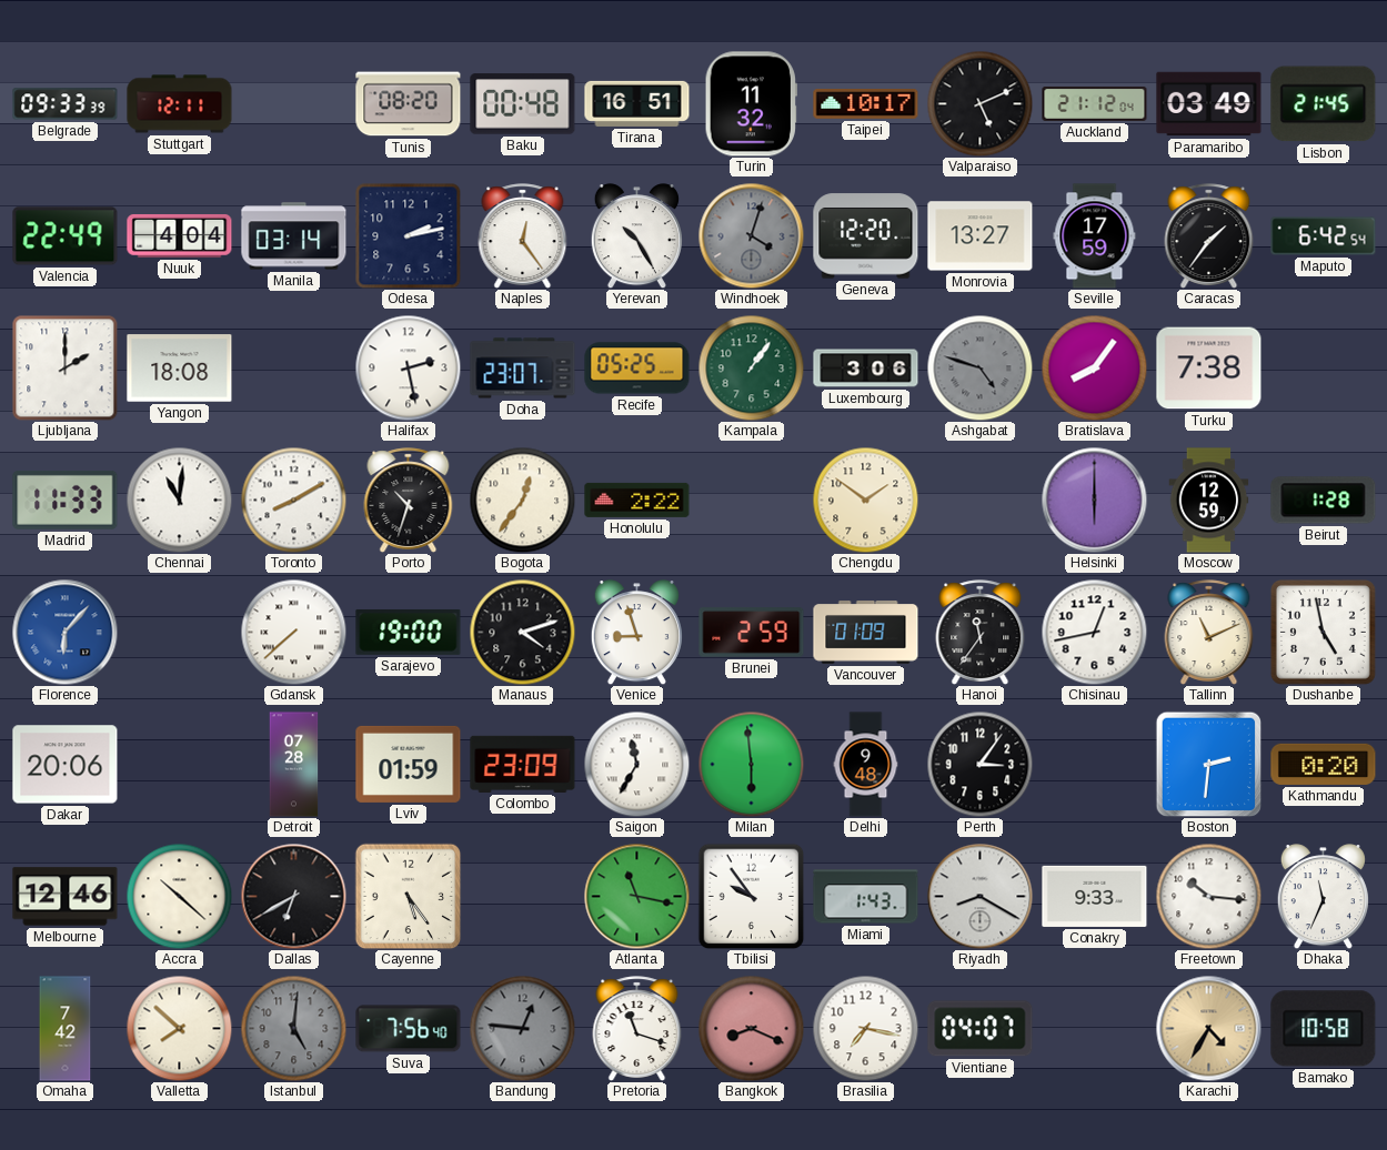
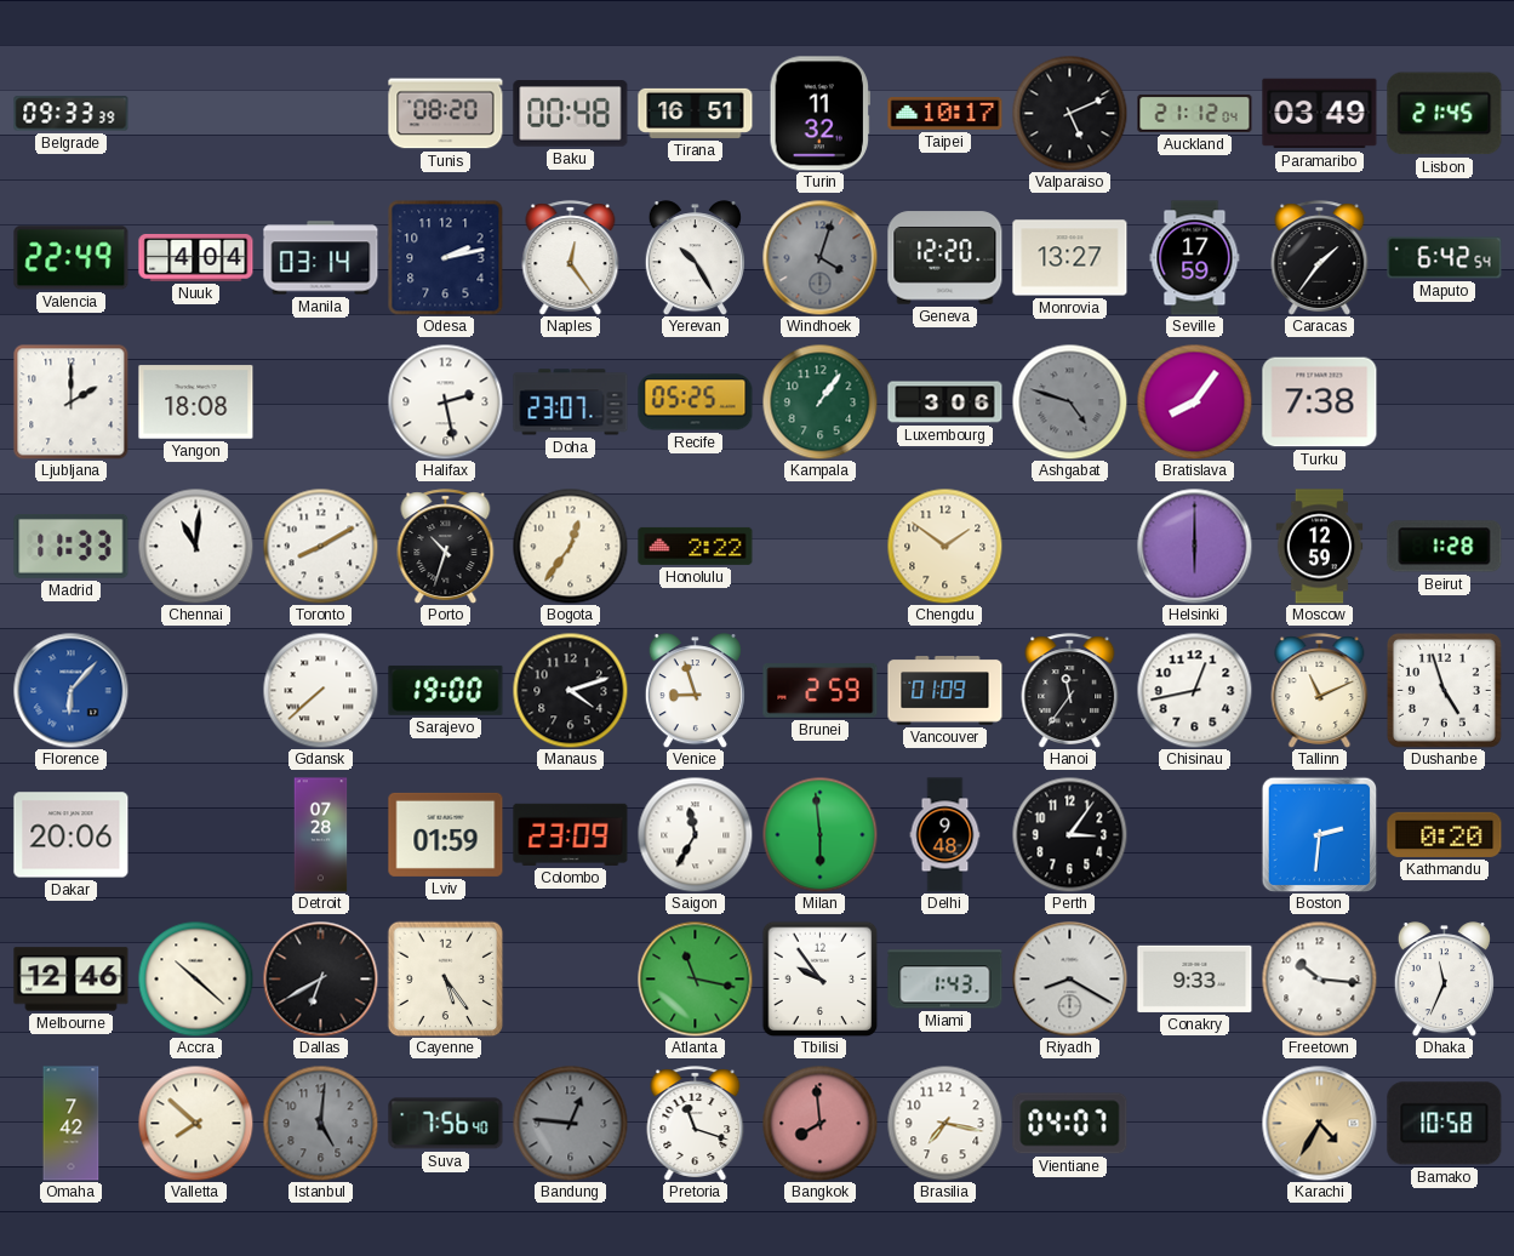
Stuttgart: 12:11 -> none
Dushanbe: 4:58 -> 4:57
Bangkok: 8:19 -> 7:59
